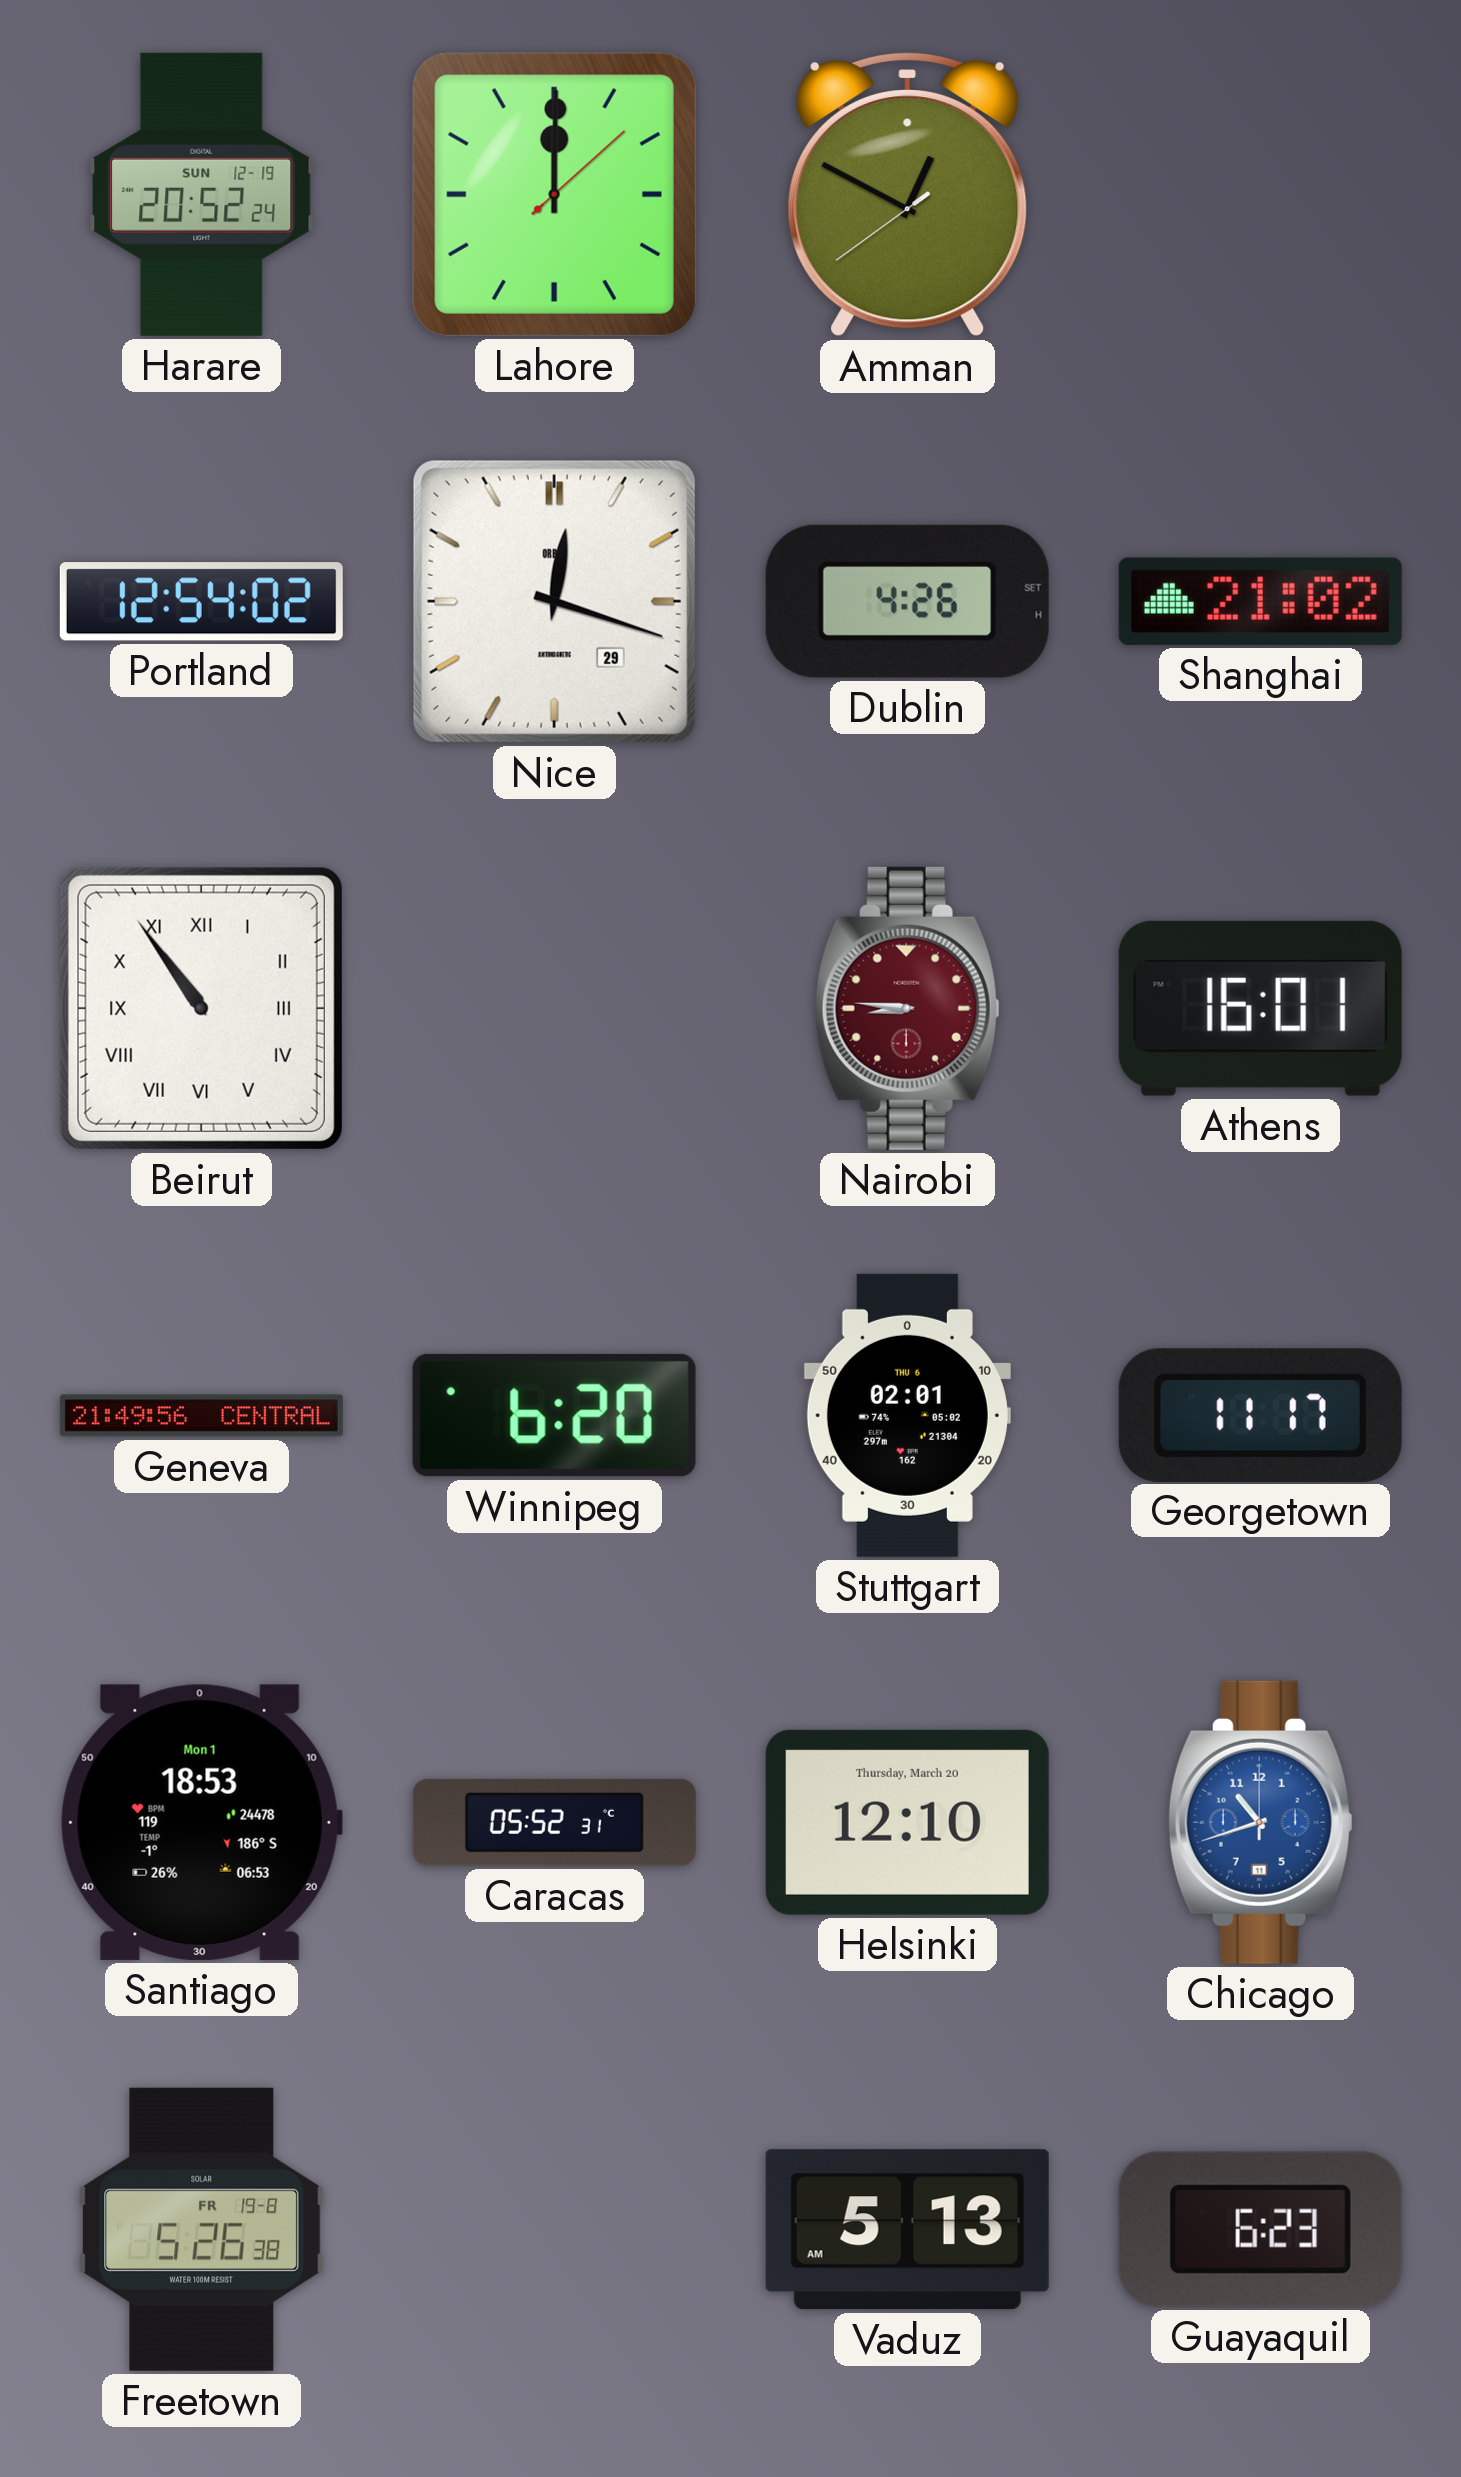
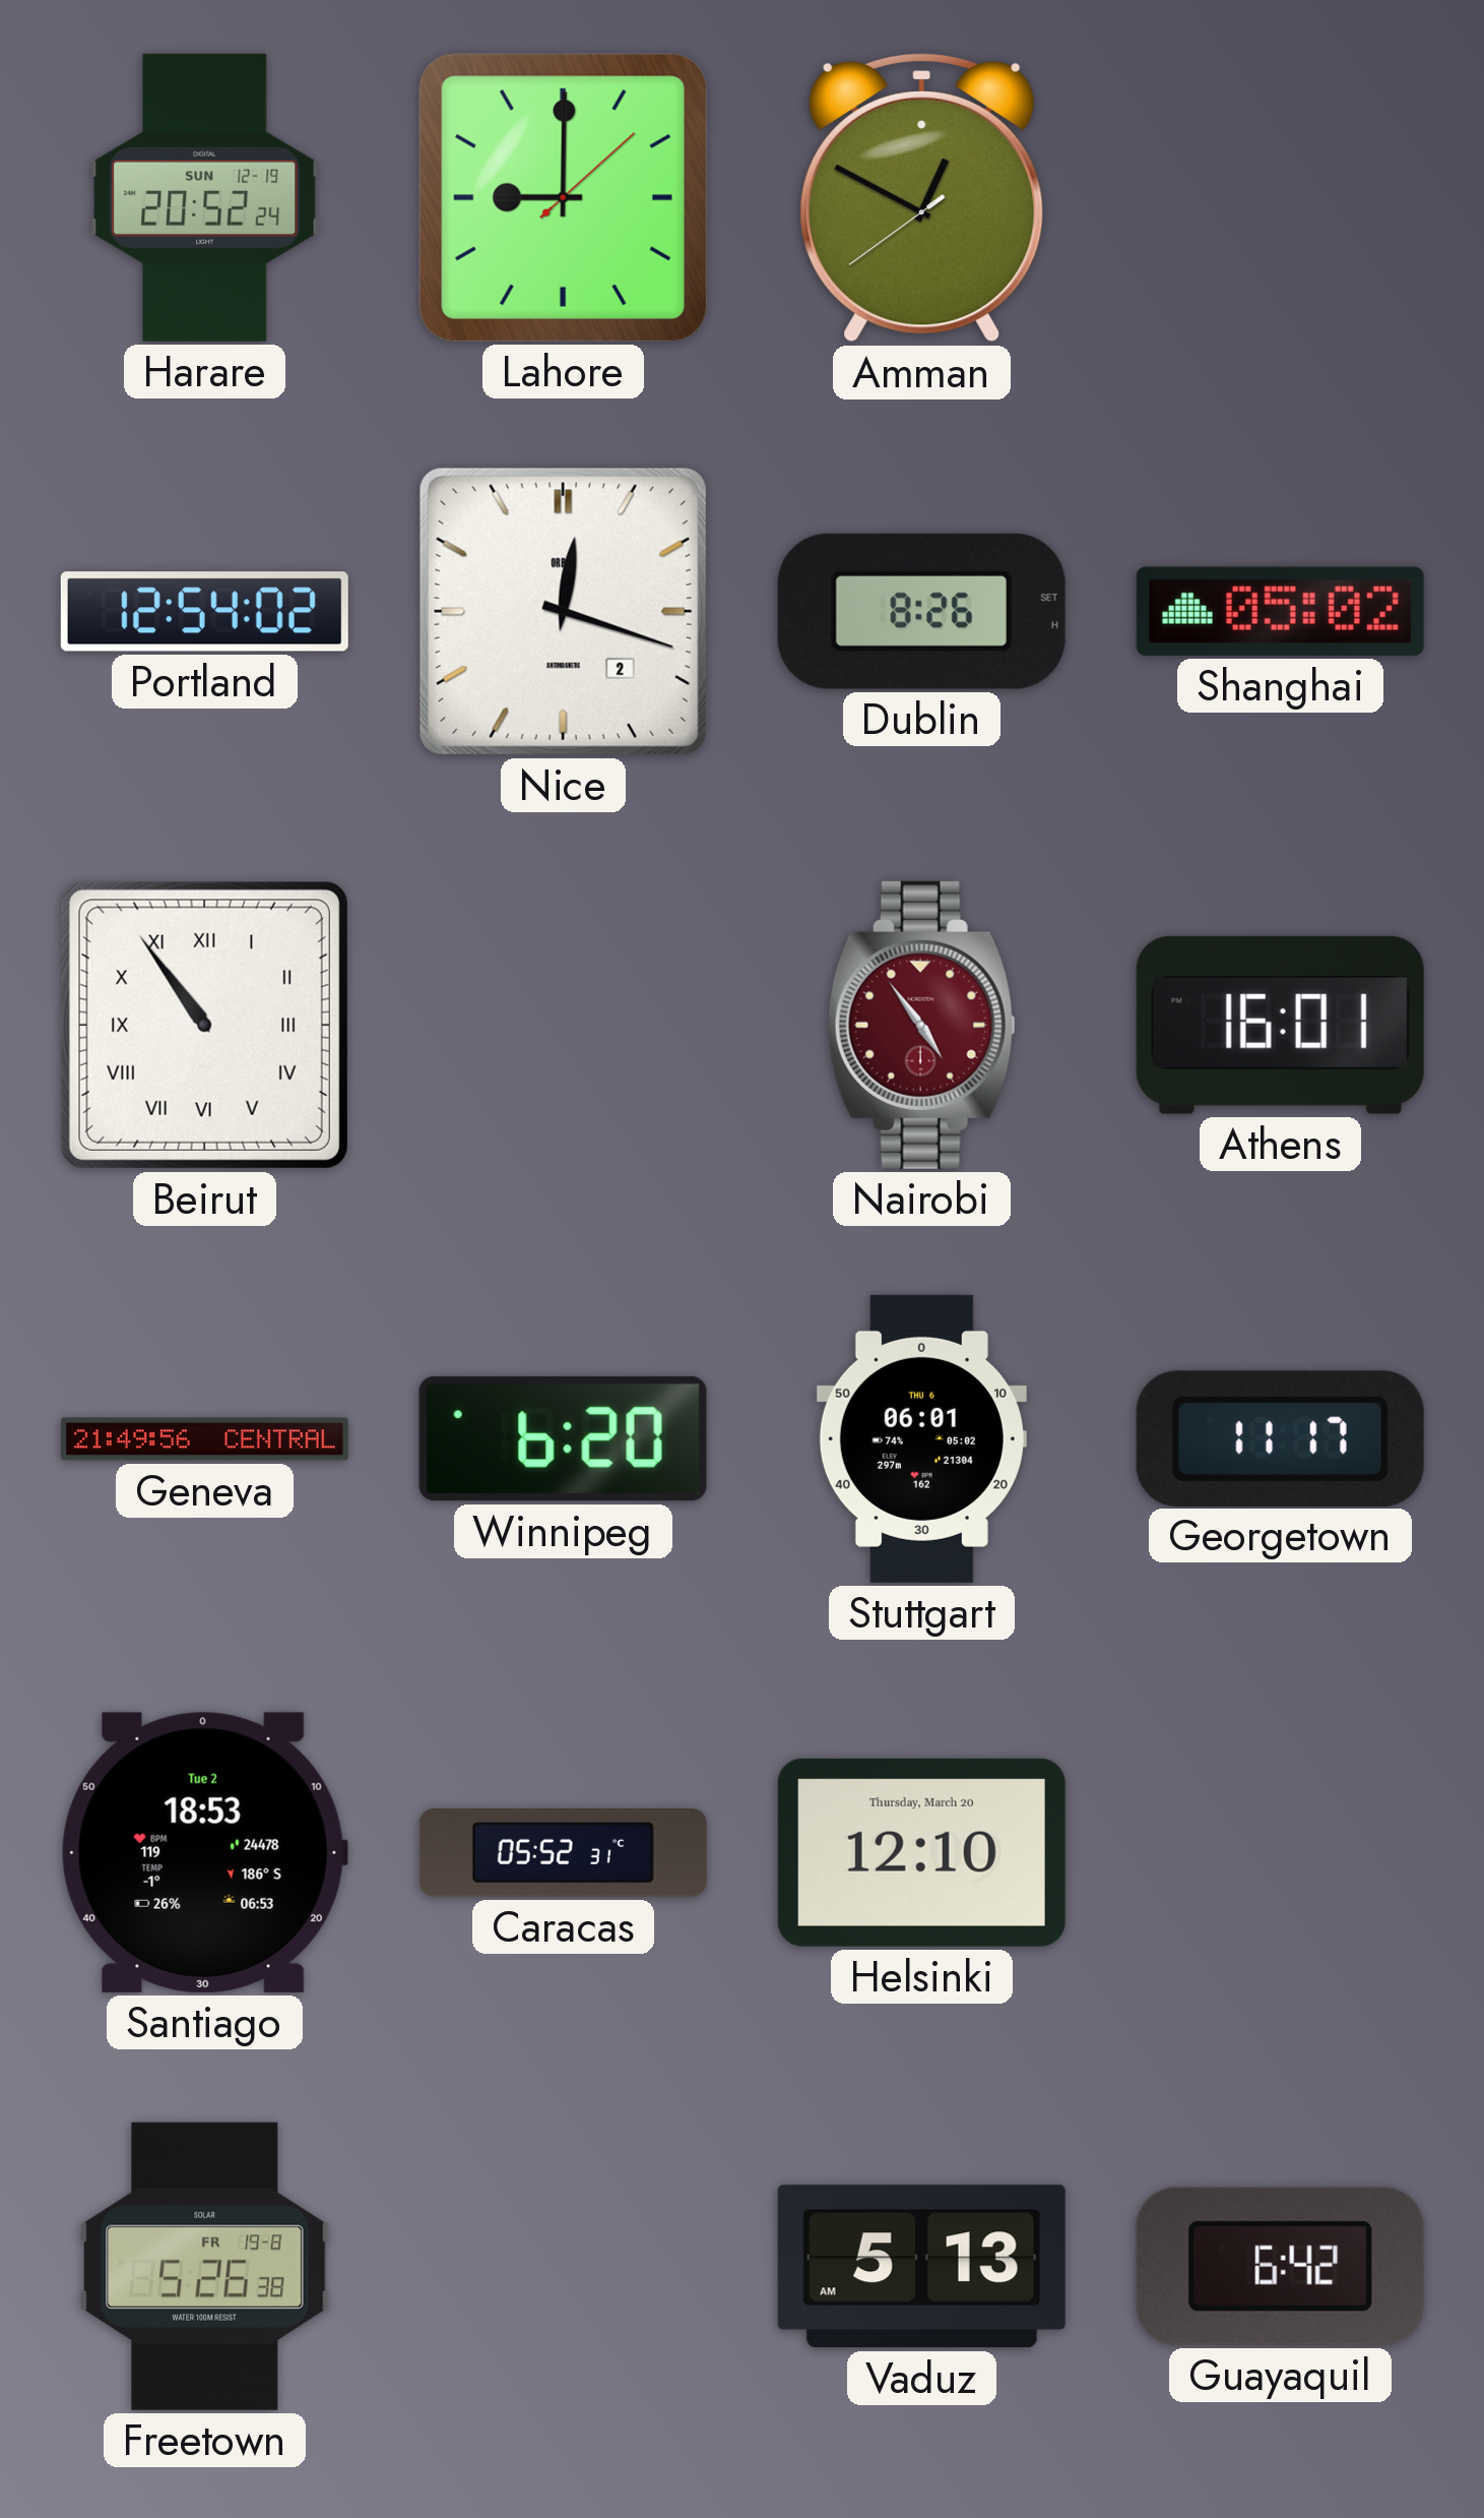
Lahore: 12:00 -> 9:00
Nice date: 29 -> 2
Dublin: 4:26 -> 8:26
Shanghai: 21:02 -> 05:02
Nairobi: 8:46 -> 4:54
Stuttgart: 02:01 -> 06:01
Santiago date: Mon 1 -> Tue 2
Chicago: 10:42 -> none
Guayaquil: 6:23 -> 6:42
